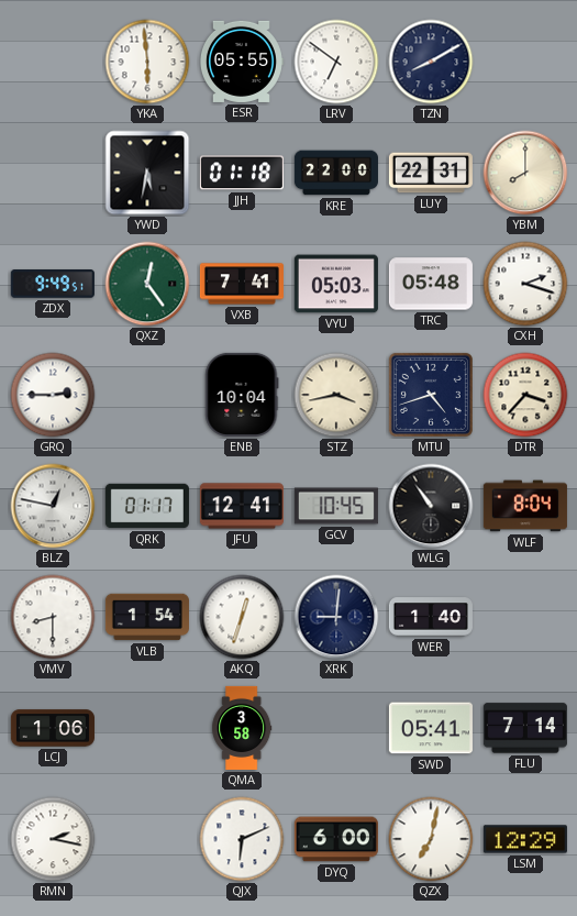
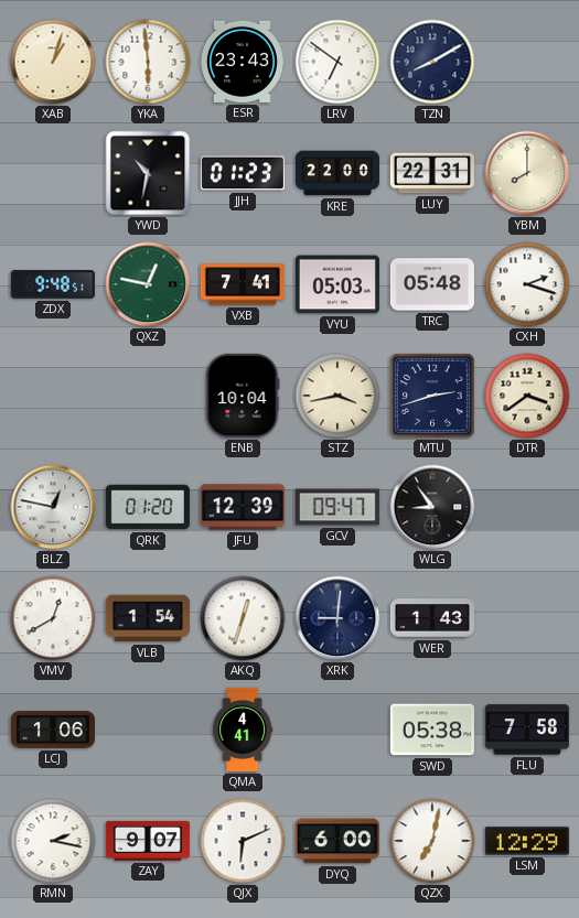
XAB: none -> 1:03
ESR: 05:55 -> 23:43
YWD: 5:32 -> 10:32
JJH: 01:18 -> 01:23
ZDX: 9:49 -> 9:48
QXZ: 12:24 -> 12:47
GRQ: 2:45 -> none
MTU: 4:42 -> 2:42
DTR: 3:37 -> 3:39
QRK: 01:17 -> 01:20
JFU: 12:41 -> 12:39
GCV: 10:45 -> 09:47
WLG: 10:54 -> 8:54
WLF: 8:04 -> none
VMV: 8:30 -> 12:40
WER: 1:40 -> 1:43
QMA: 3:58 -> 4:41
SWD: 05:41 -> 05:38
FLU: 7:14 -> 7:58
ZAY: none -> 9:07
